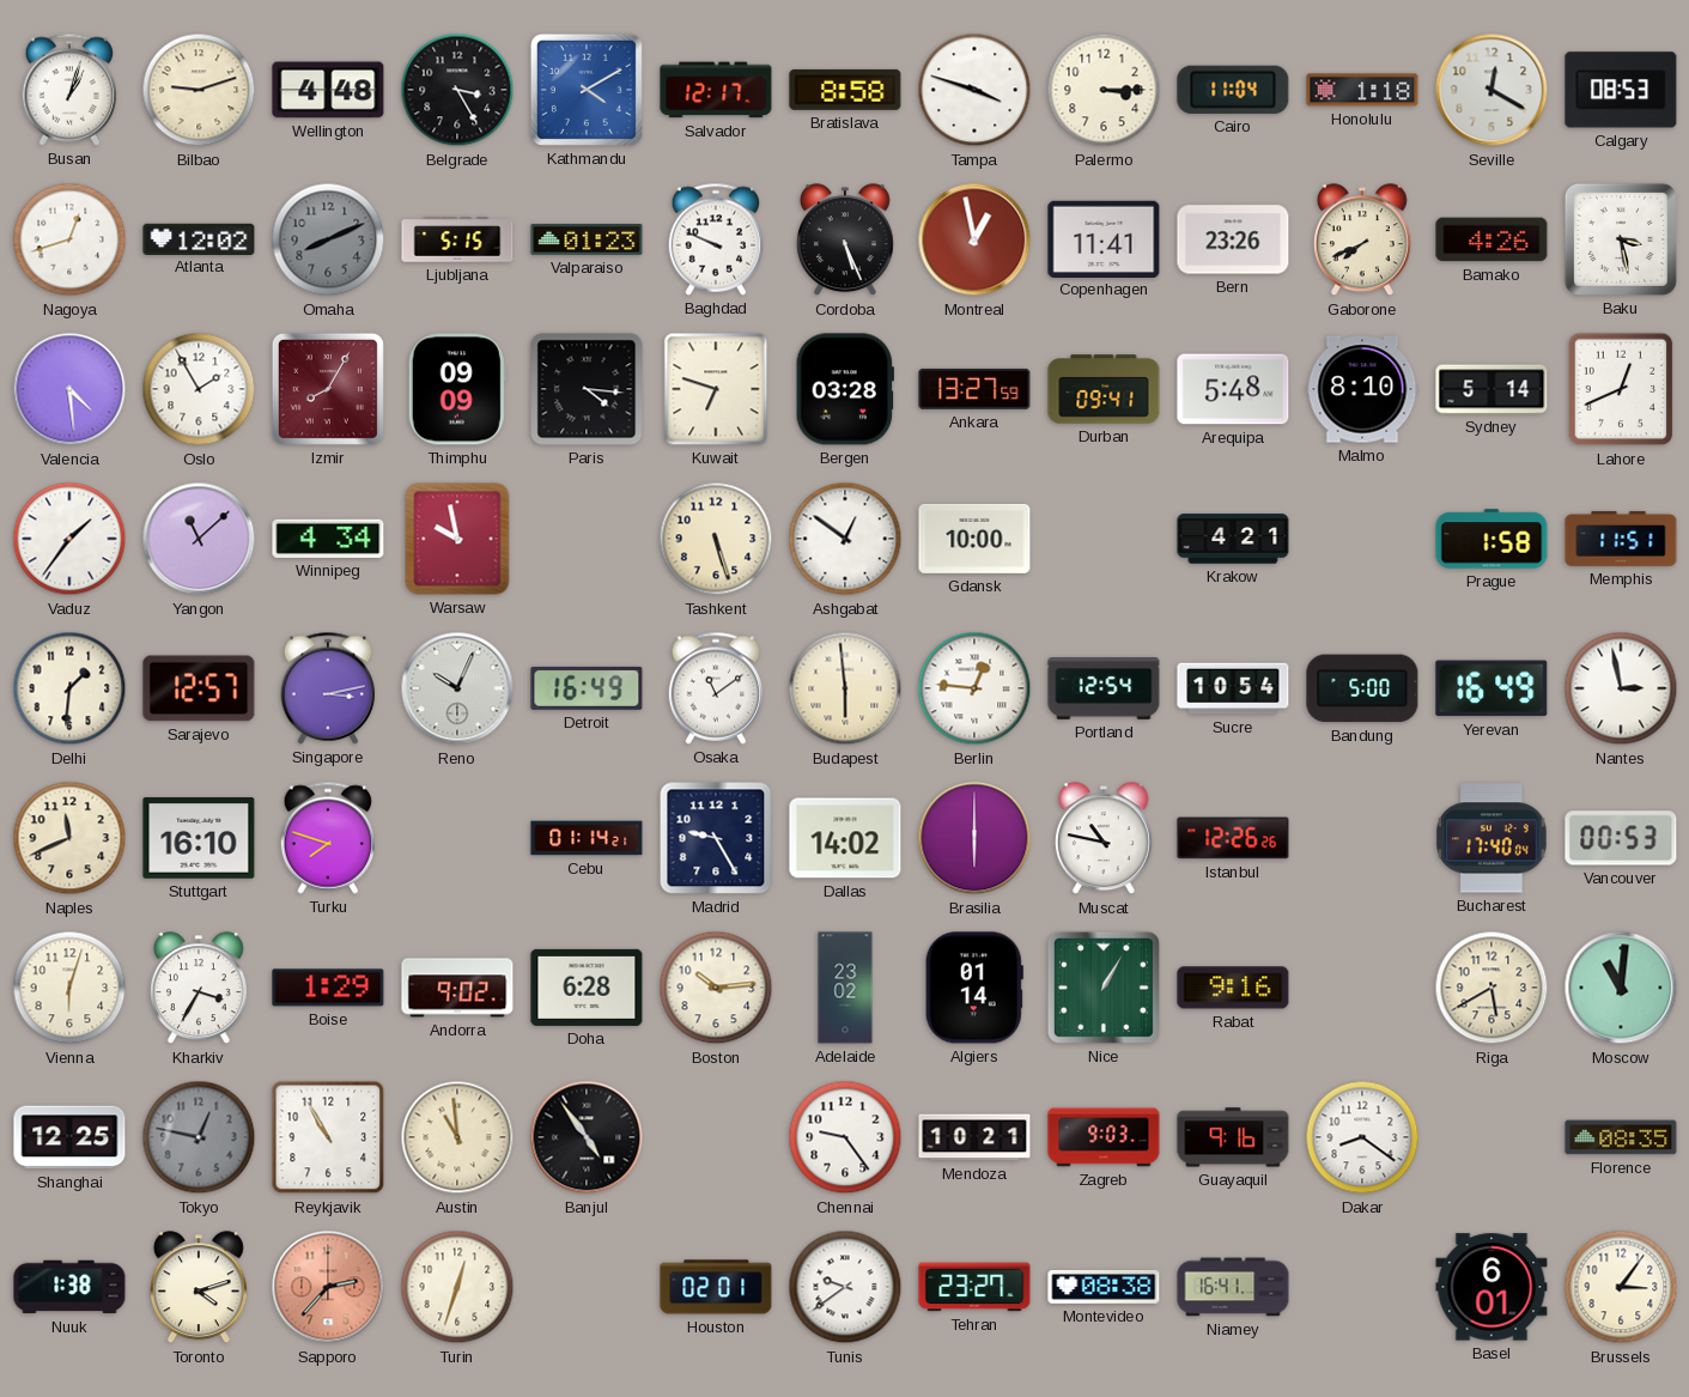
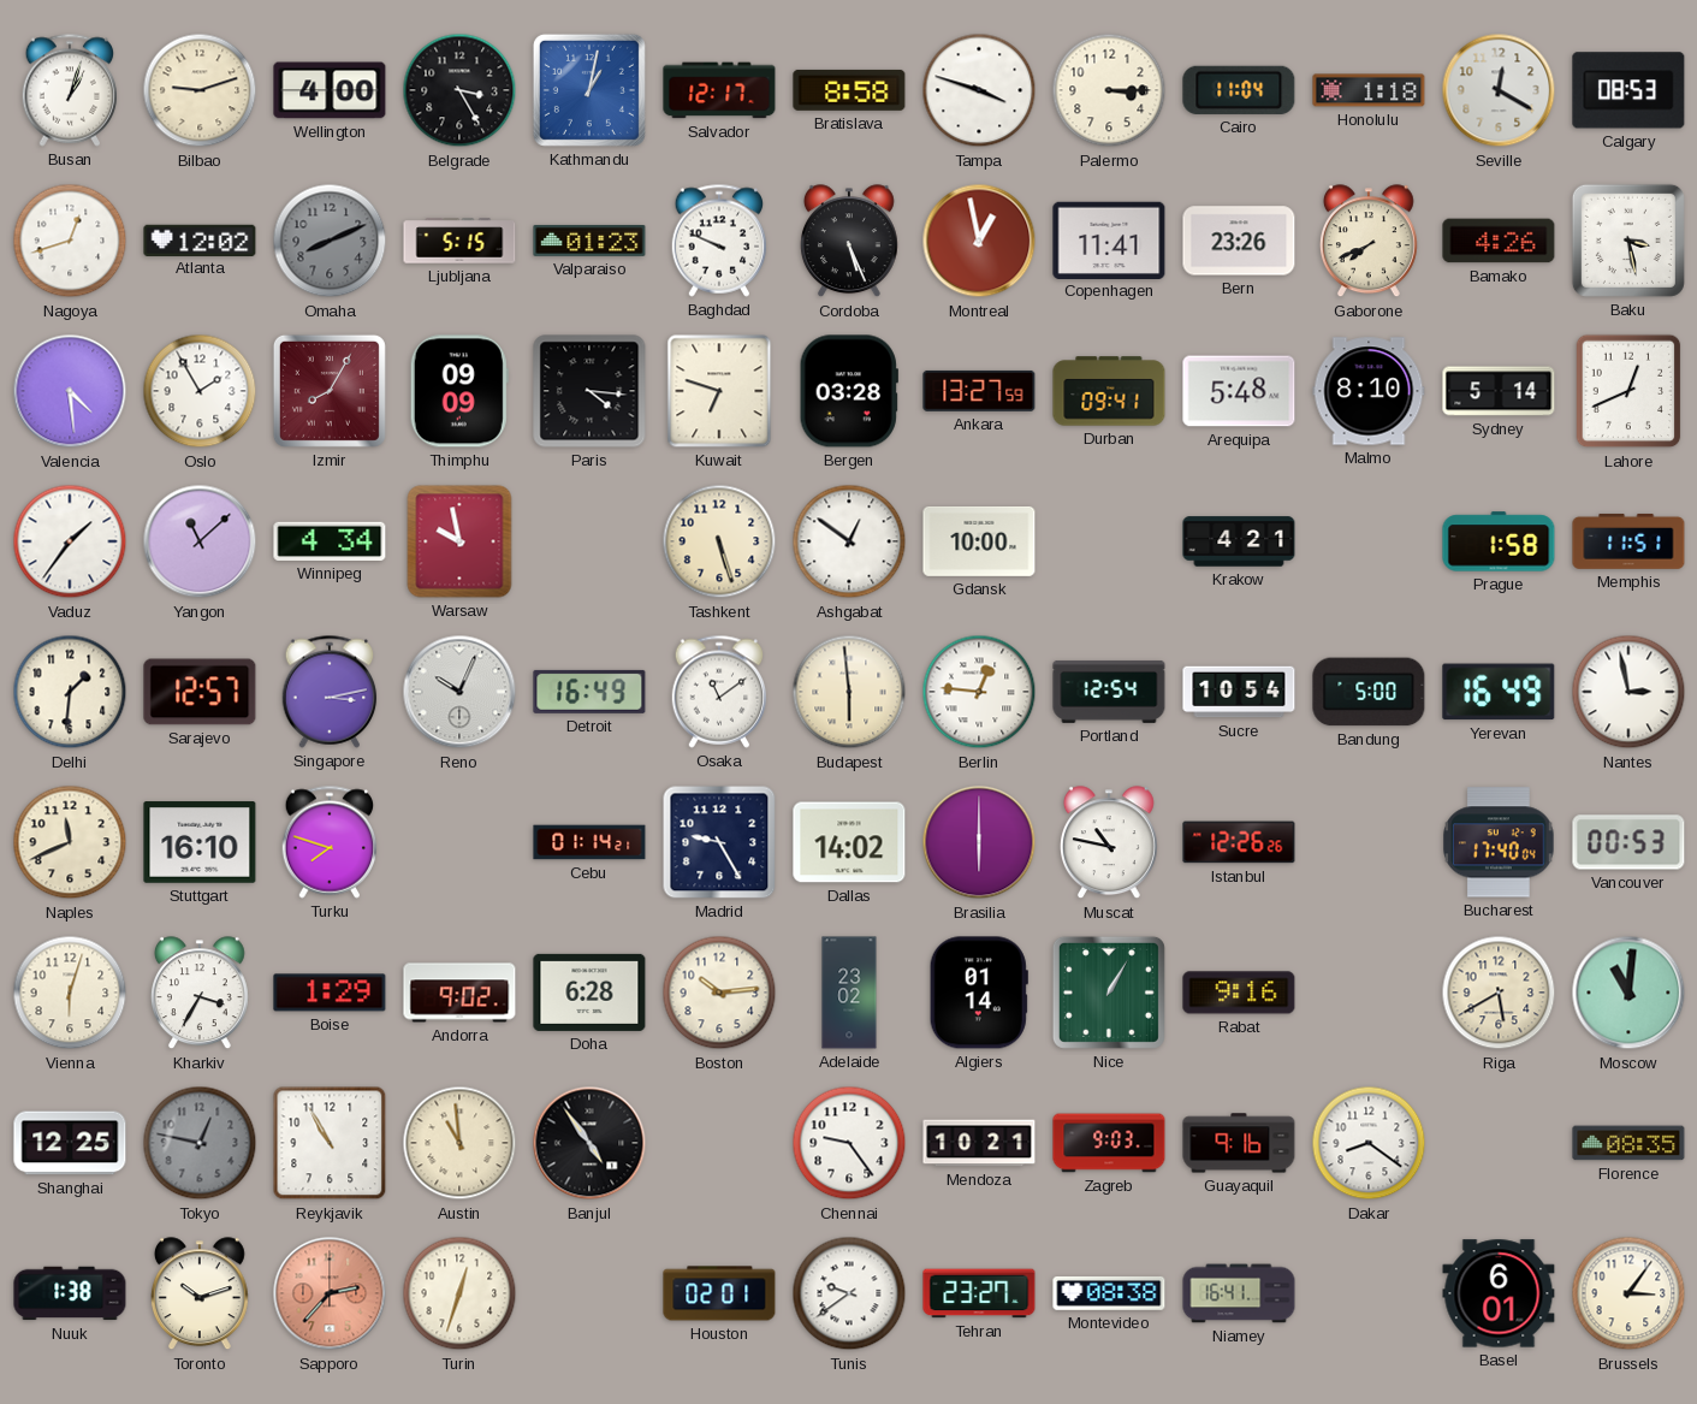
Wellington: 4:48 -> 4:00
Kathmandu: 4:10 -> 1:02
Toronto: 4:12 -> 10:12
